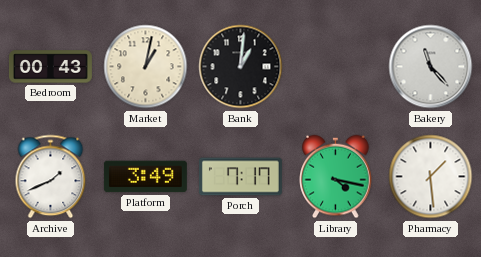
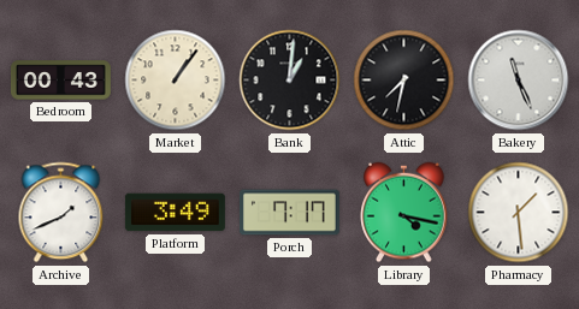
Market: 1:02 -> 1:06
Attic: none -> 7:32
Bakery: 11:23 -> 11:26
